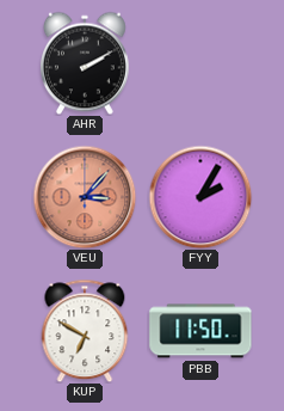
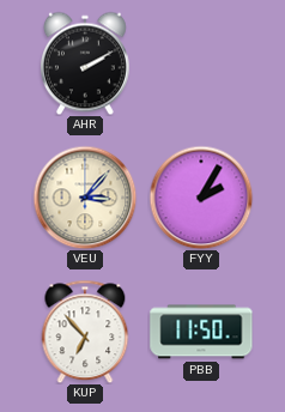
VEU dial: salmon -> cream
KUP: 6:50 -> 6:53
